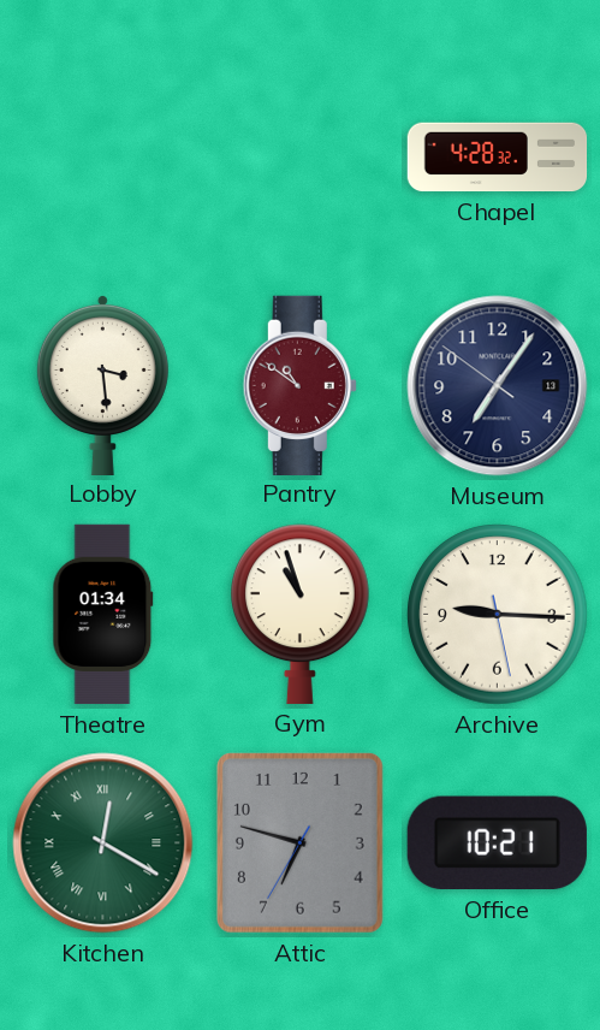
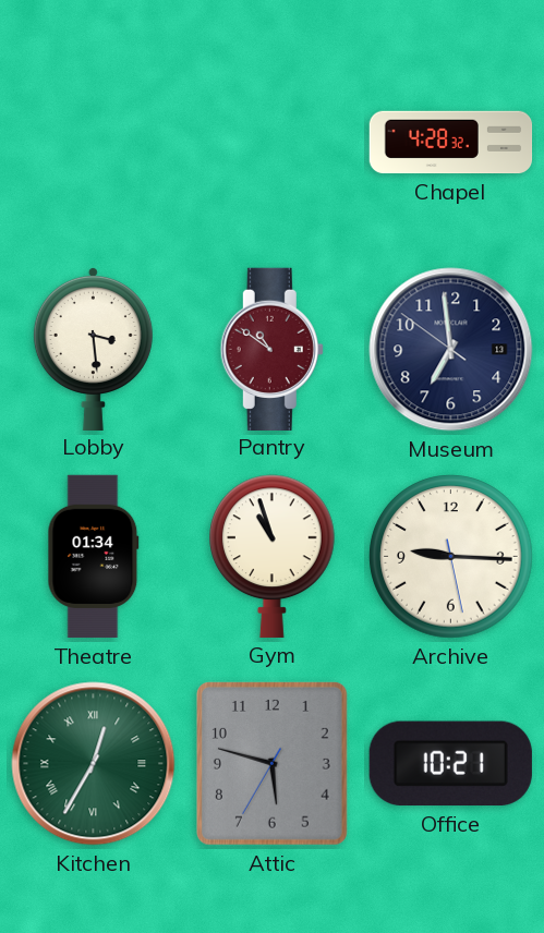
Museum: 7:05 -> 6:58
Kitchen: 12:20 -> 12:35
Attic: 6:47 -> 5:47
